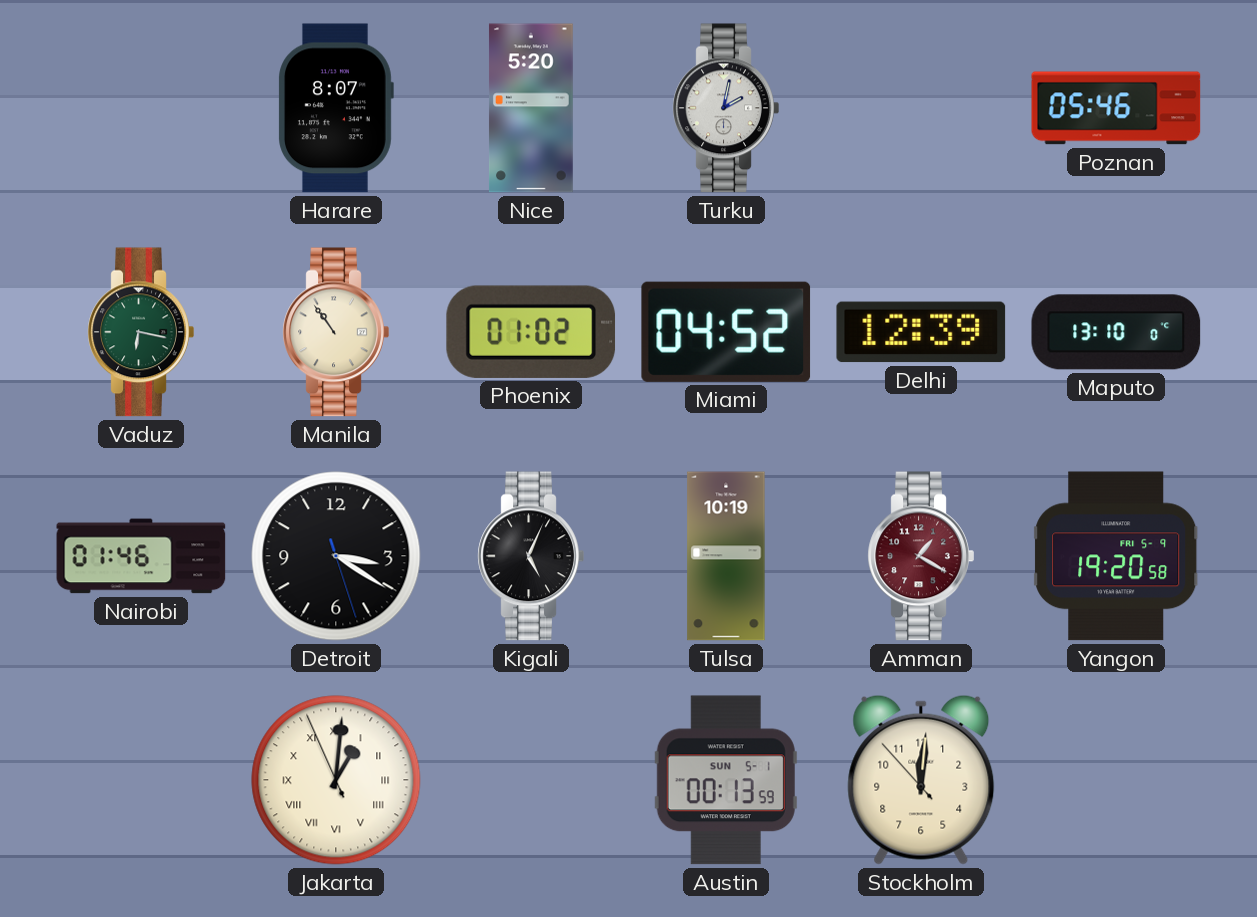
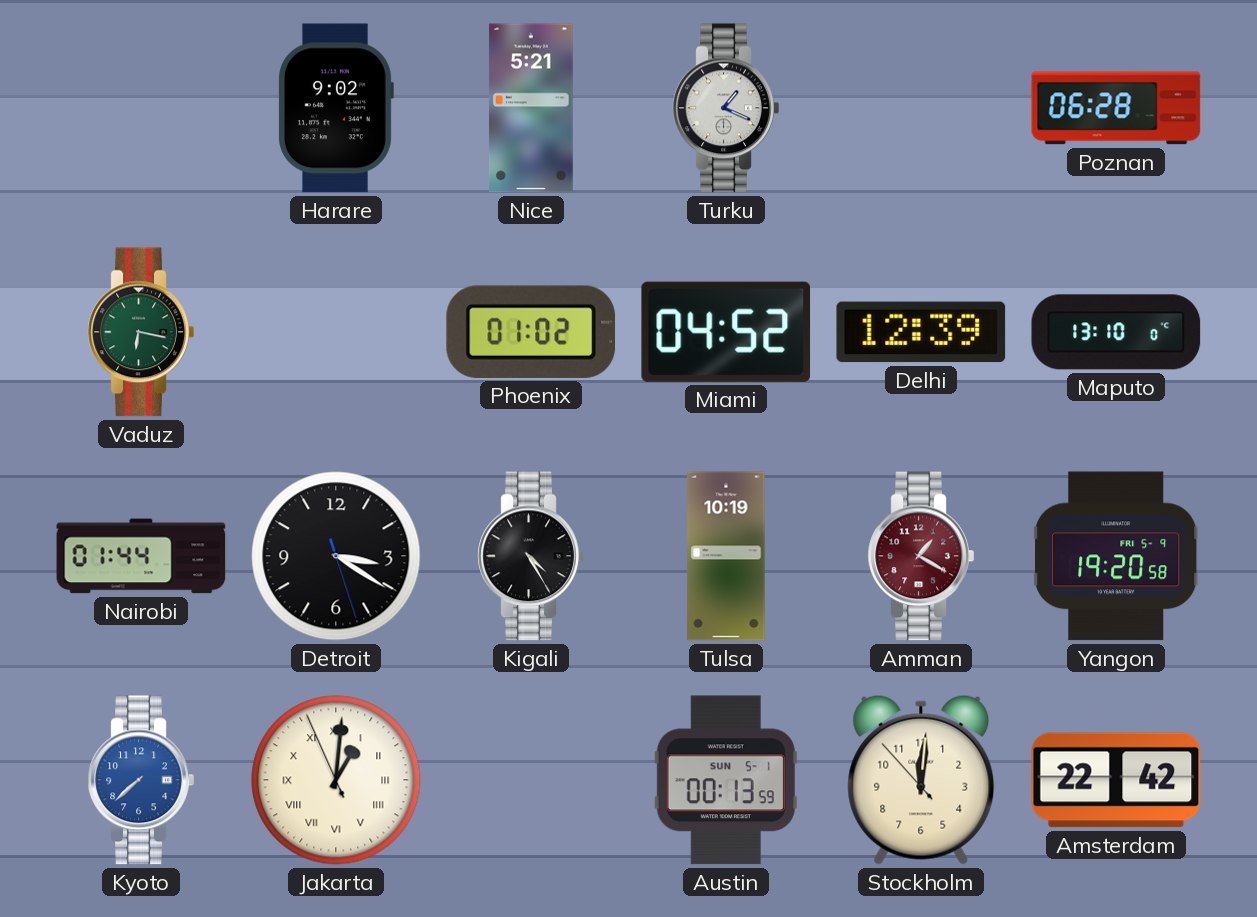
Harare: 8:07 -> 9:02
Nice: 5:20 -> 5:21
Turku: 2:02 -> 1:19
Poznan: 05:46 -> 06:28
Manila: 10:54 -> none
Nairobi: 01:46 -> 01:44
Kigali: 5:04 -> 4:25
Kyoto: none -> 7:38
Amsterdam: none -> 22:42
